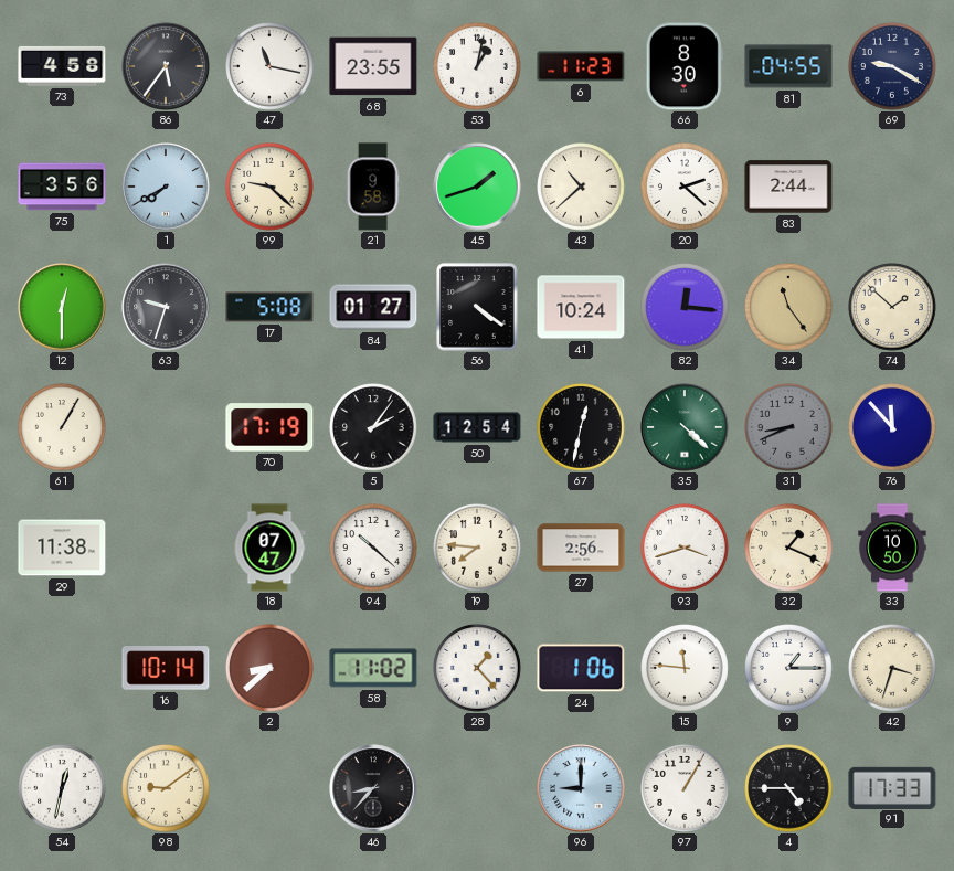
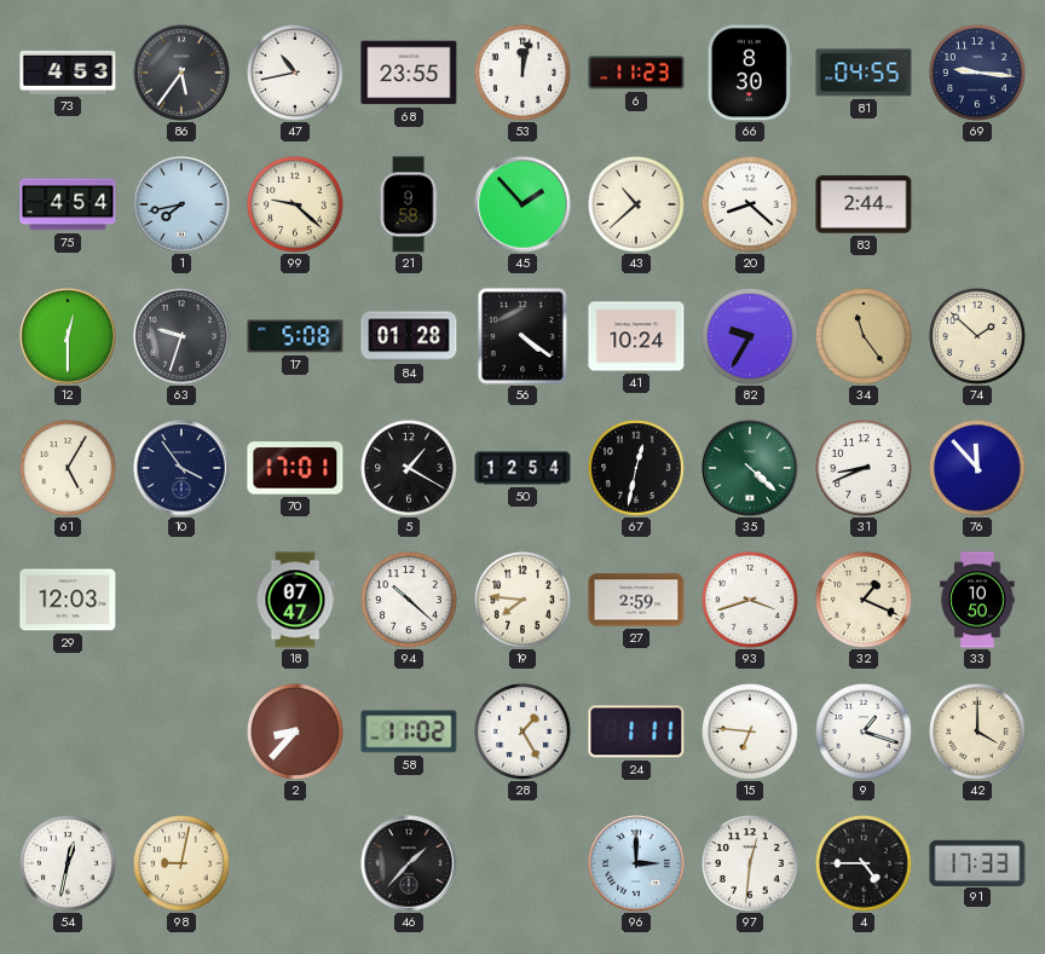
73: 4:58 -> 4:53
47: 11:17 -> 10:43
53: 1:02 -> 12:02
69: 9:20 -> 9:16
75: 3:56 -> 4:54
1: 7:40 -> 7:43
45: 1:42 -> 1:53
20: 2:22 -> 8:22
84: 01:27 -> 01:28
82: 12:16 -> 9:35
61: 1:05 -> 5:05
10: none -> 3:54
70: 17:19 -> 17:01
5: 2:06 -> 1:20
31 dial: grey -> white
29: 11:38 -> 12:03
27: 2:56 -> 2:59
16: 10:14 -> none
2: 8:38 -> 8:37
28: 1:23 -> 1:25
24: 1:06 -> 1:11
15: 11:46 -> 6:46
9: 1:15 -> 1:18
42: 3:33 -> 4:00
98: 9:09 -> 9:02
46: 8:37 -> 1:37
96: 9:00 -> 3:00
97: 1:05 -> 12:31
